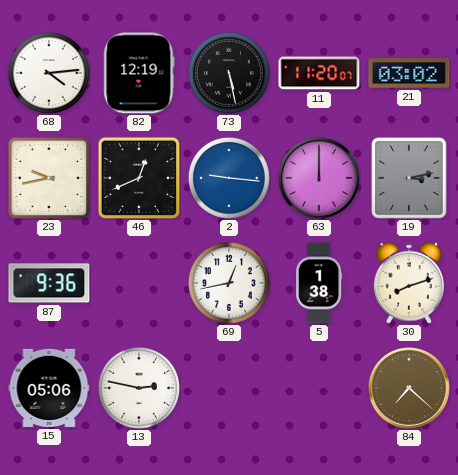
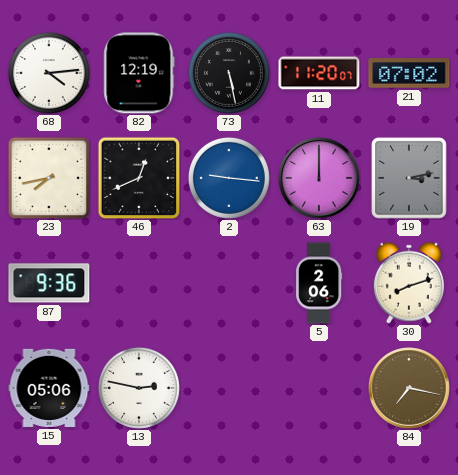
21: 03:02 -> 07:02
23: 9:43 -> 7:43
69: 12:43 -> none
5: 1:38 -> 2:06
84: 7:22 -> 7:17
